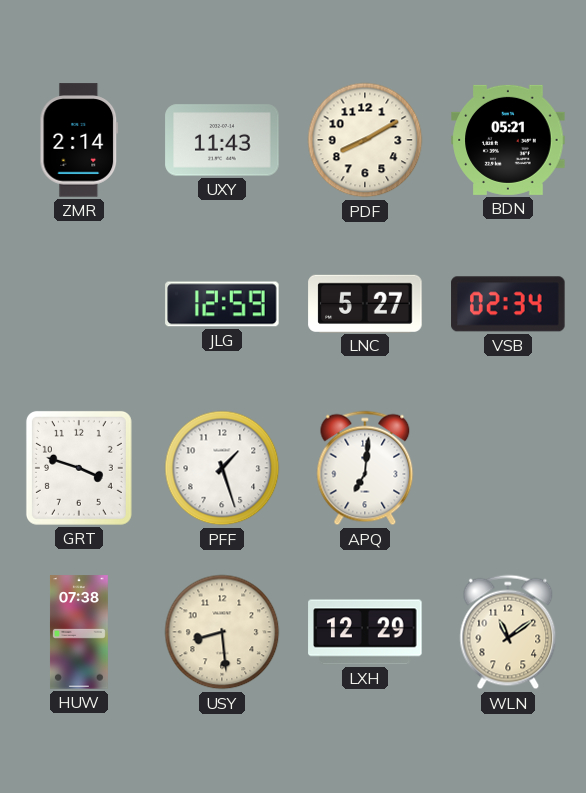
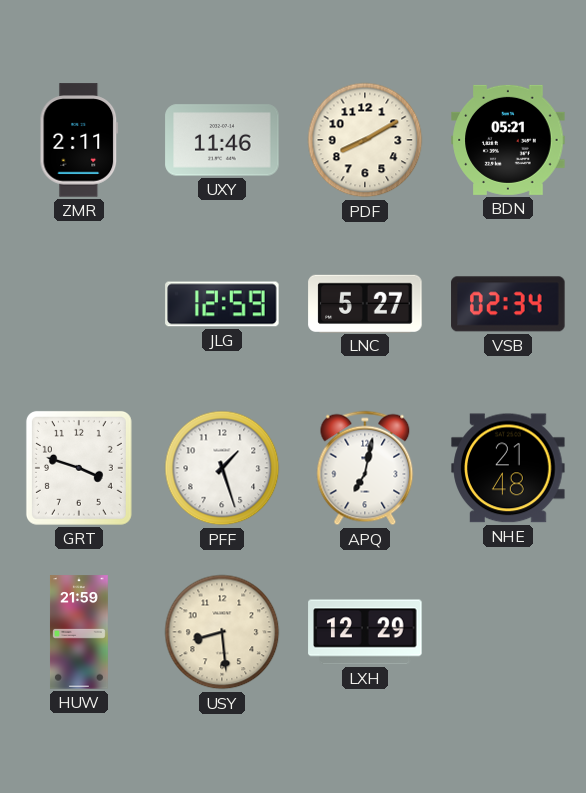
ZMR: 2:14 -> 2:11
UXY: 11:43 -> 11:46
APQ: 7:01 -> 7:02
NHE: none -> 21:48
HUW: 07:38 -> 21:59
WLN: 11:09 -> none
